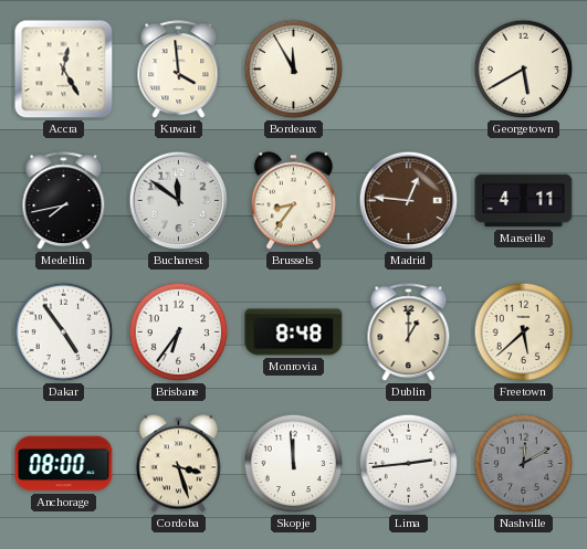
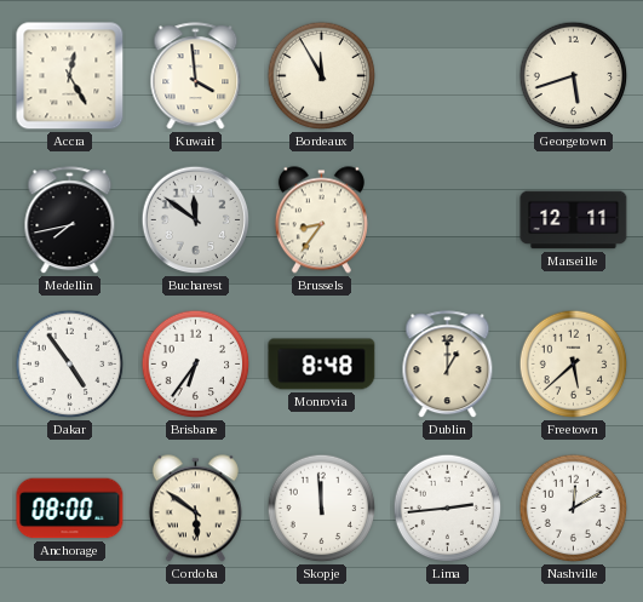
Georgetown: 5:40 -> 5:42
Madrid: 12:46 -> none
Marseille: 4:11 -> 12:11
Cordoba: 3:27 -> 5:51
Nashville dial: grey -> white
